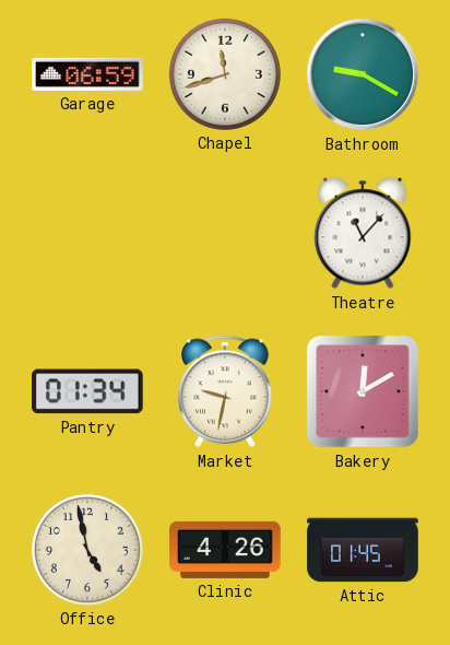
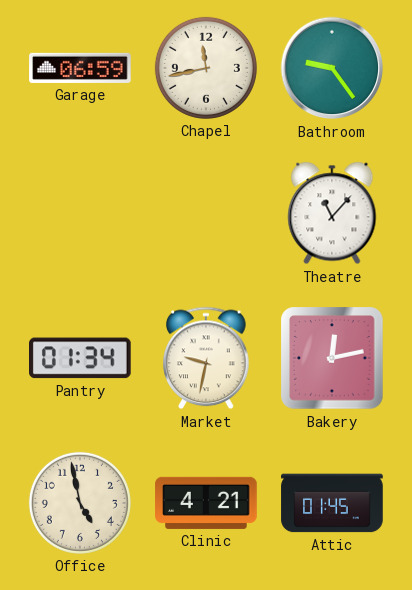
Chapel: 11:42 -> 11:43
Bathroom: 9:20 -> 9:24
Bakery: 12:10 -> 12:13
Clinic: 4:26 -> 4:21
